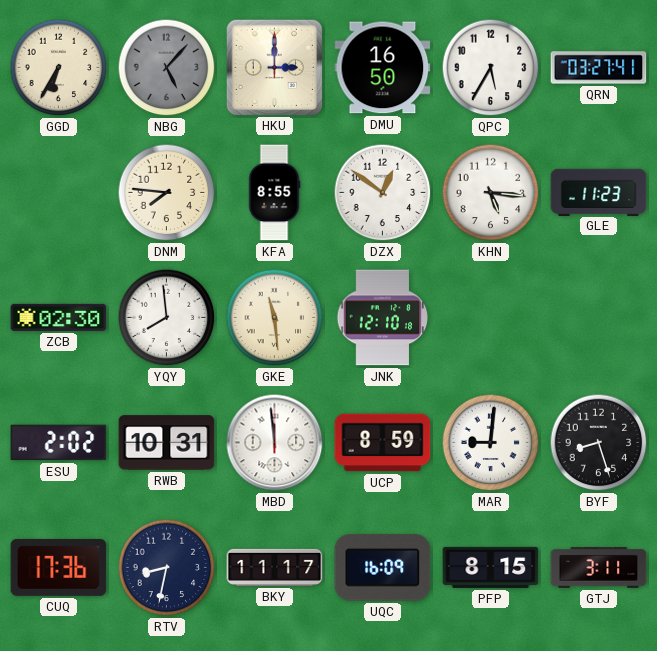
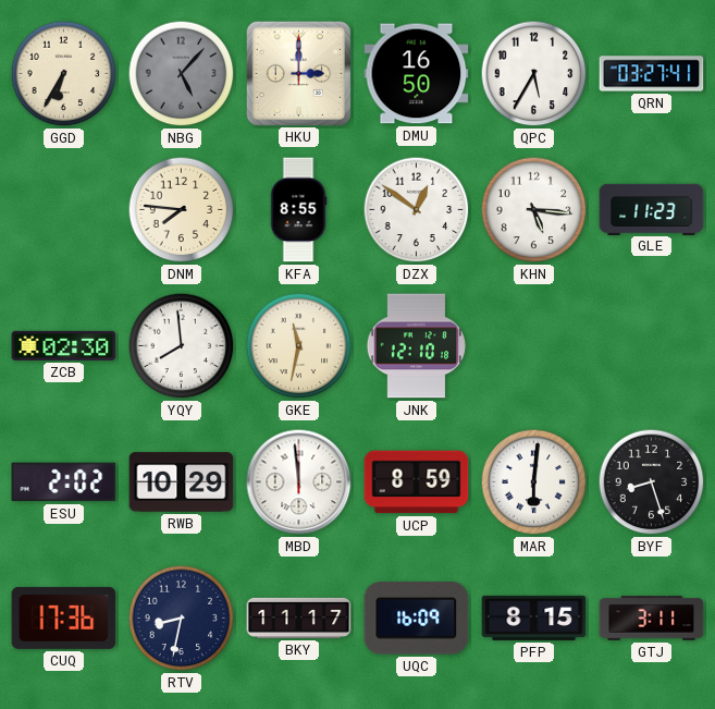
GKE: 11:29 -> 11:32
RWB: 10:31 -> 10:29
MAR: 9:01 -> 6:01
